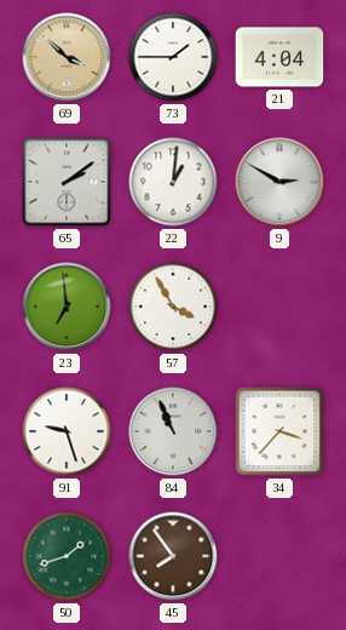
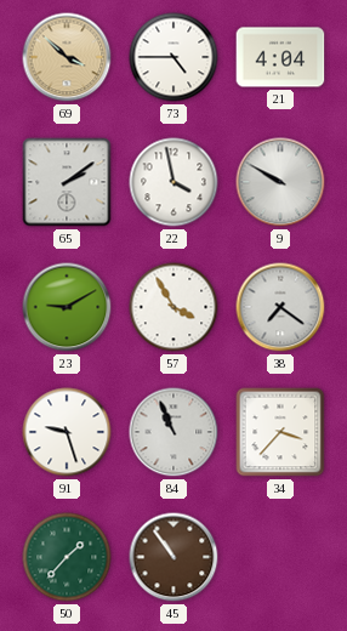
73: 1:45 -> 4:45
22: 1:01 -> 3:58
9: 2:50 -> 9:50
23: 6:59 -> 9:10
38: none -> 7:21
50: 1:42 -> 1:37
45: 7:54 -> 10:54
